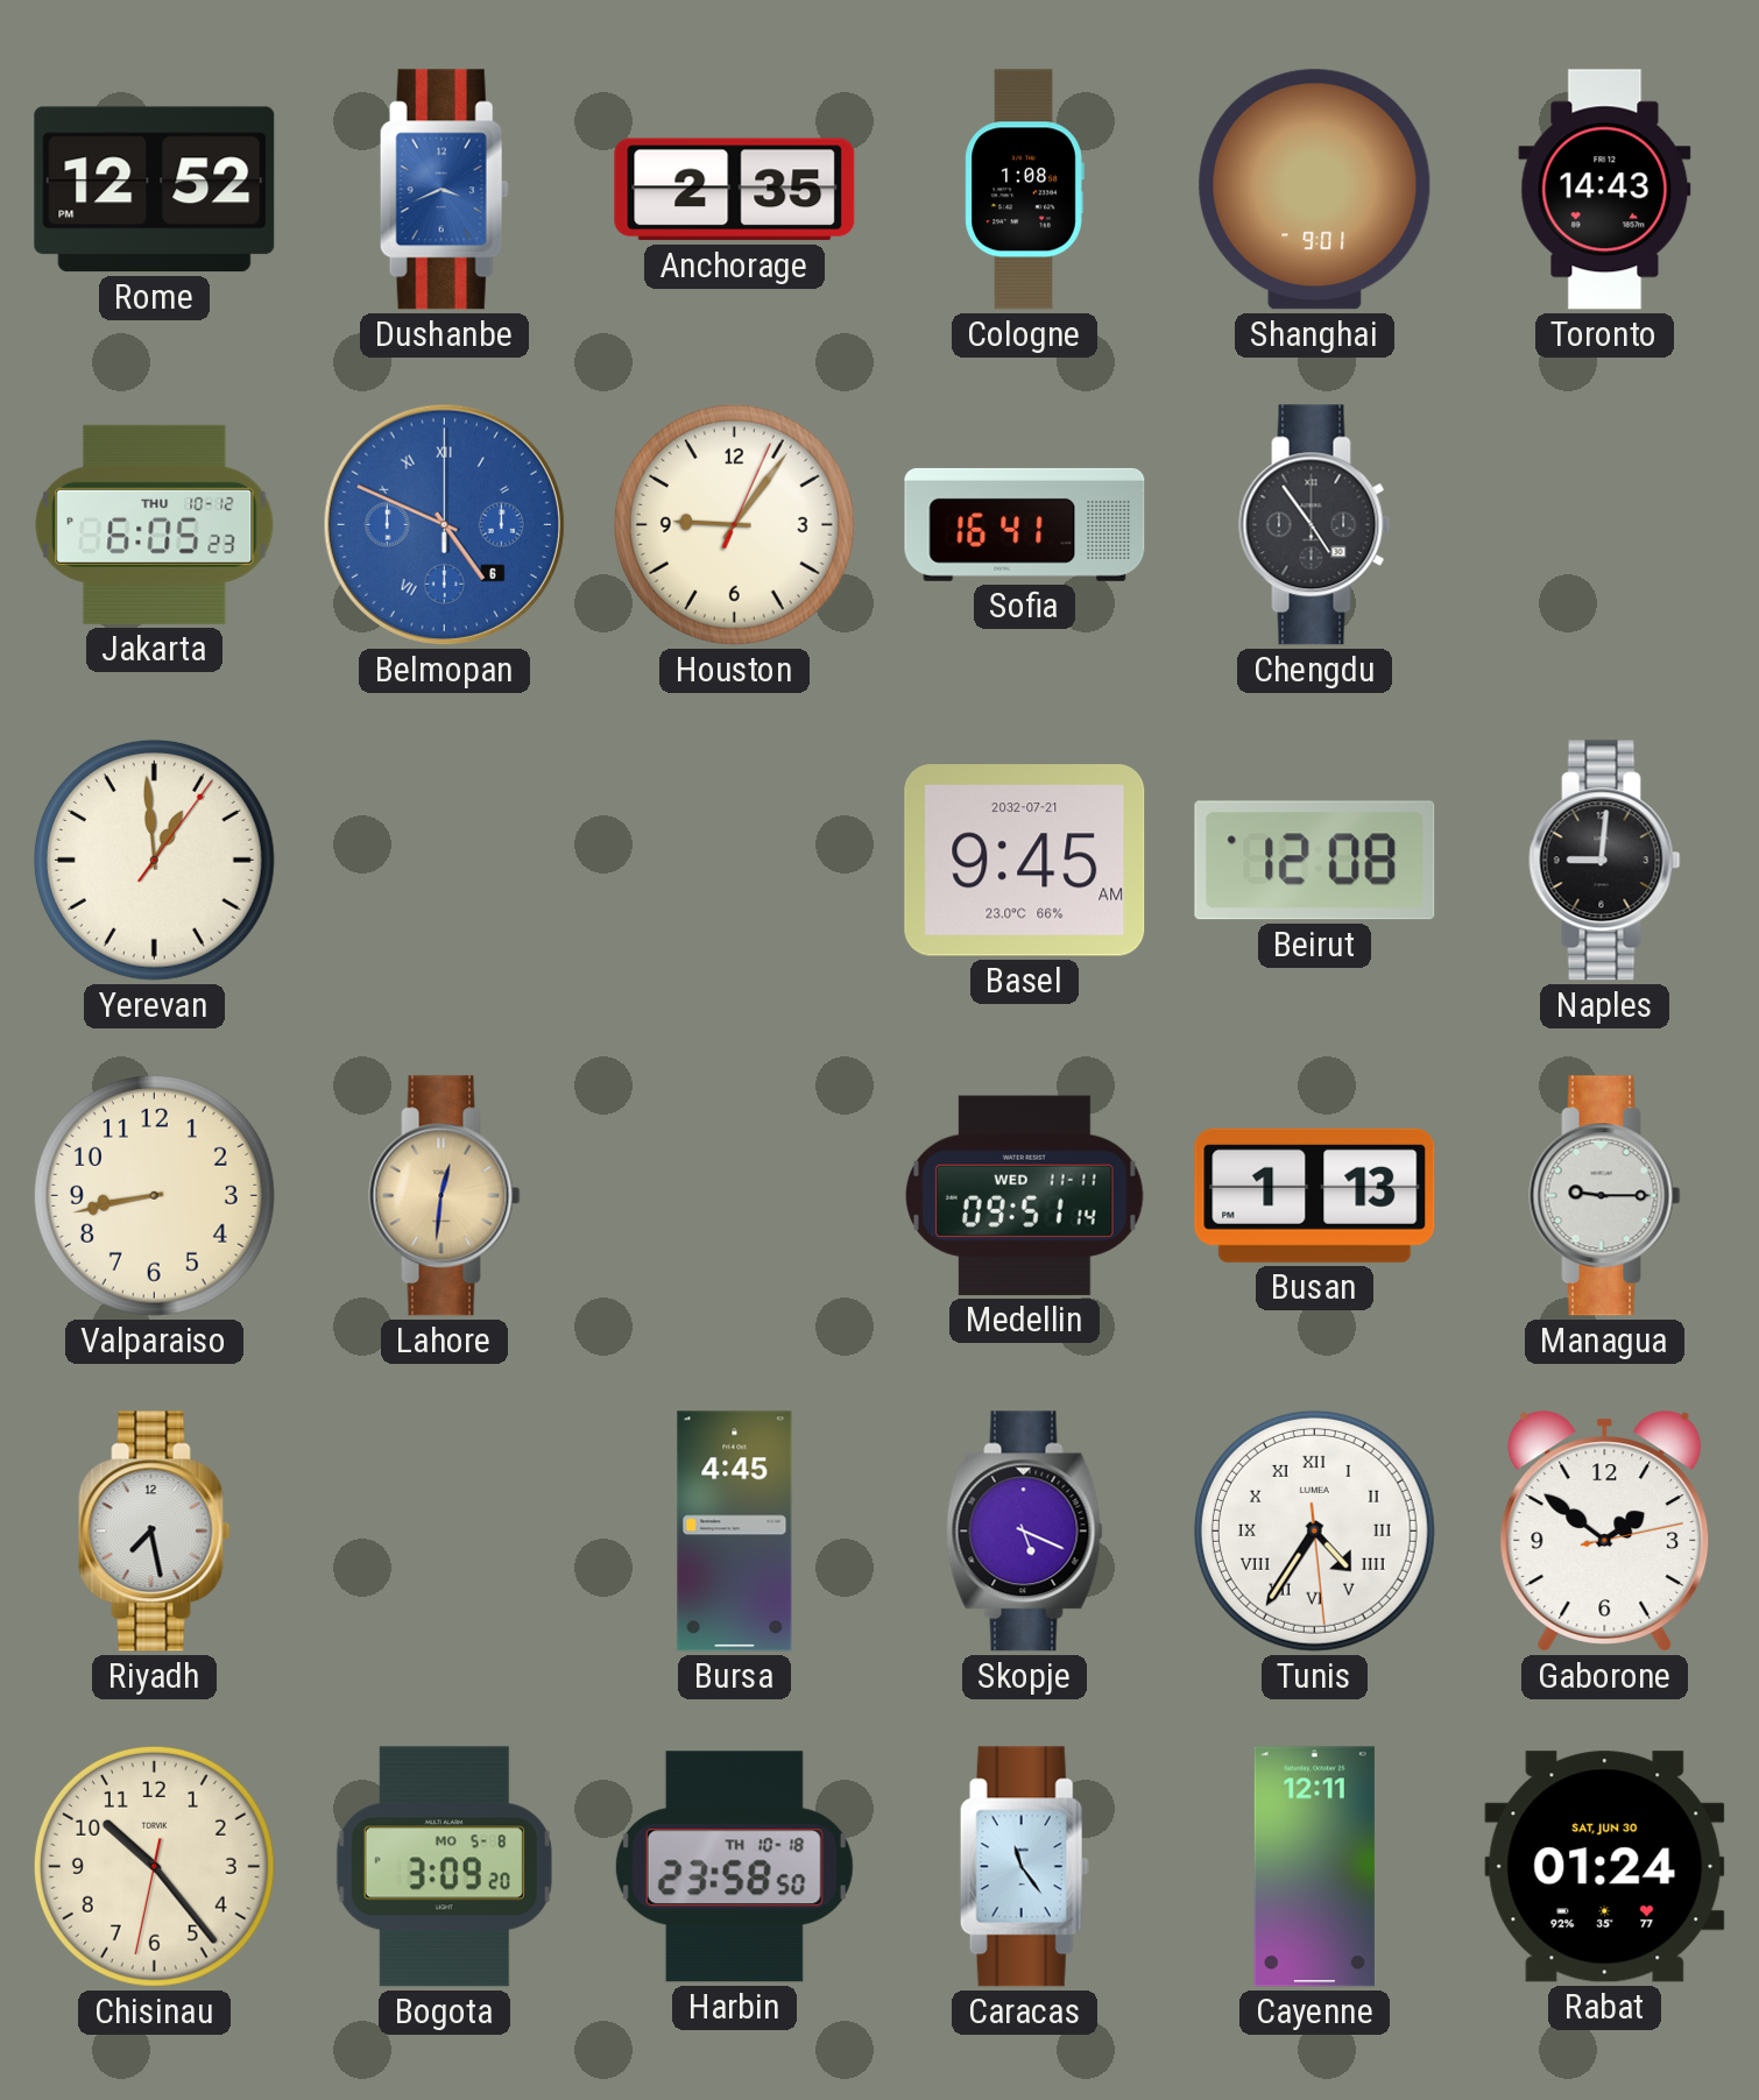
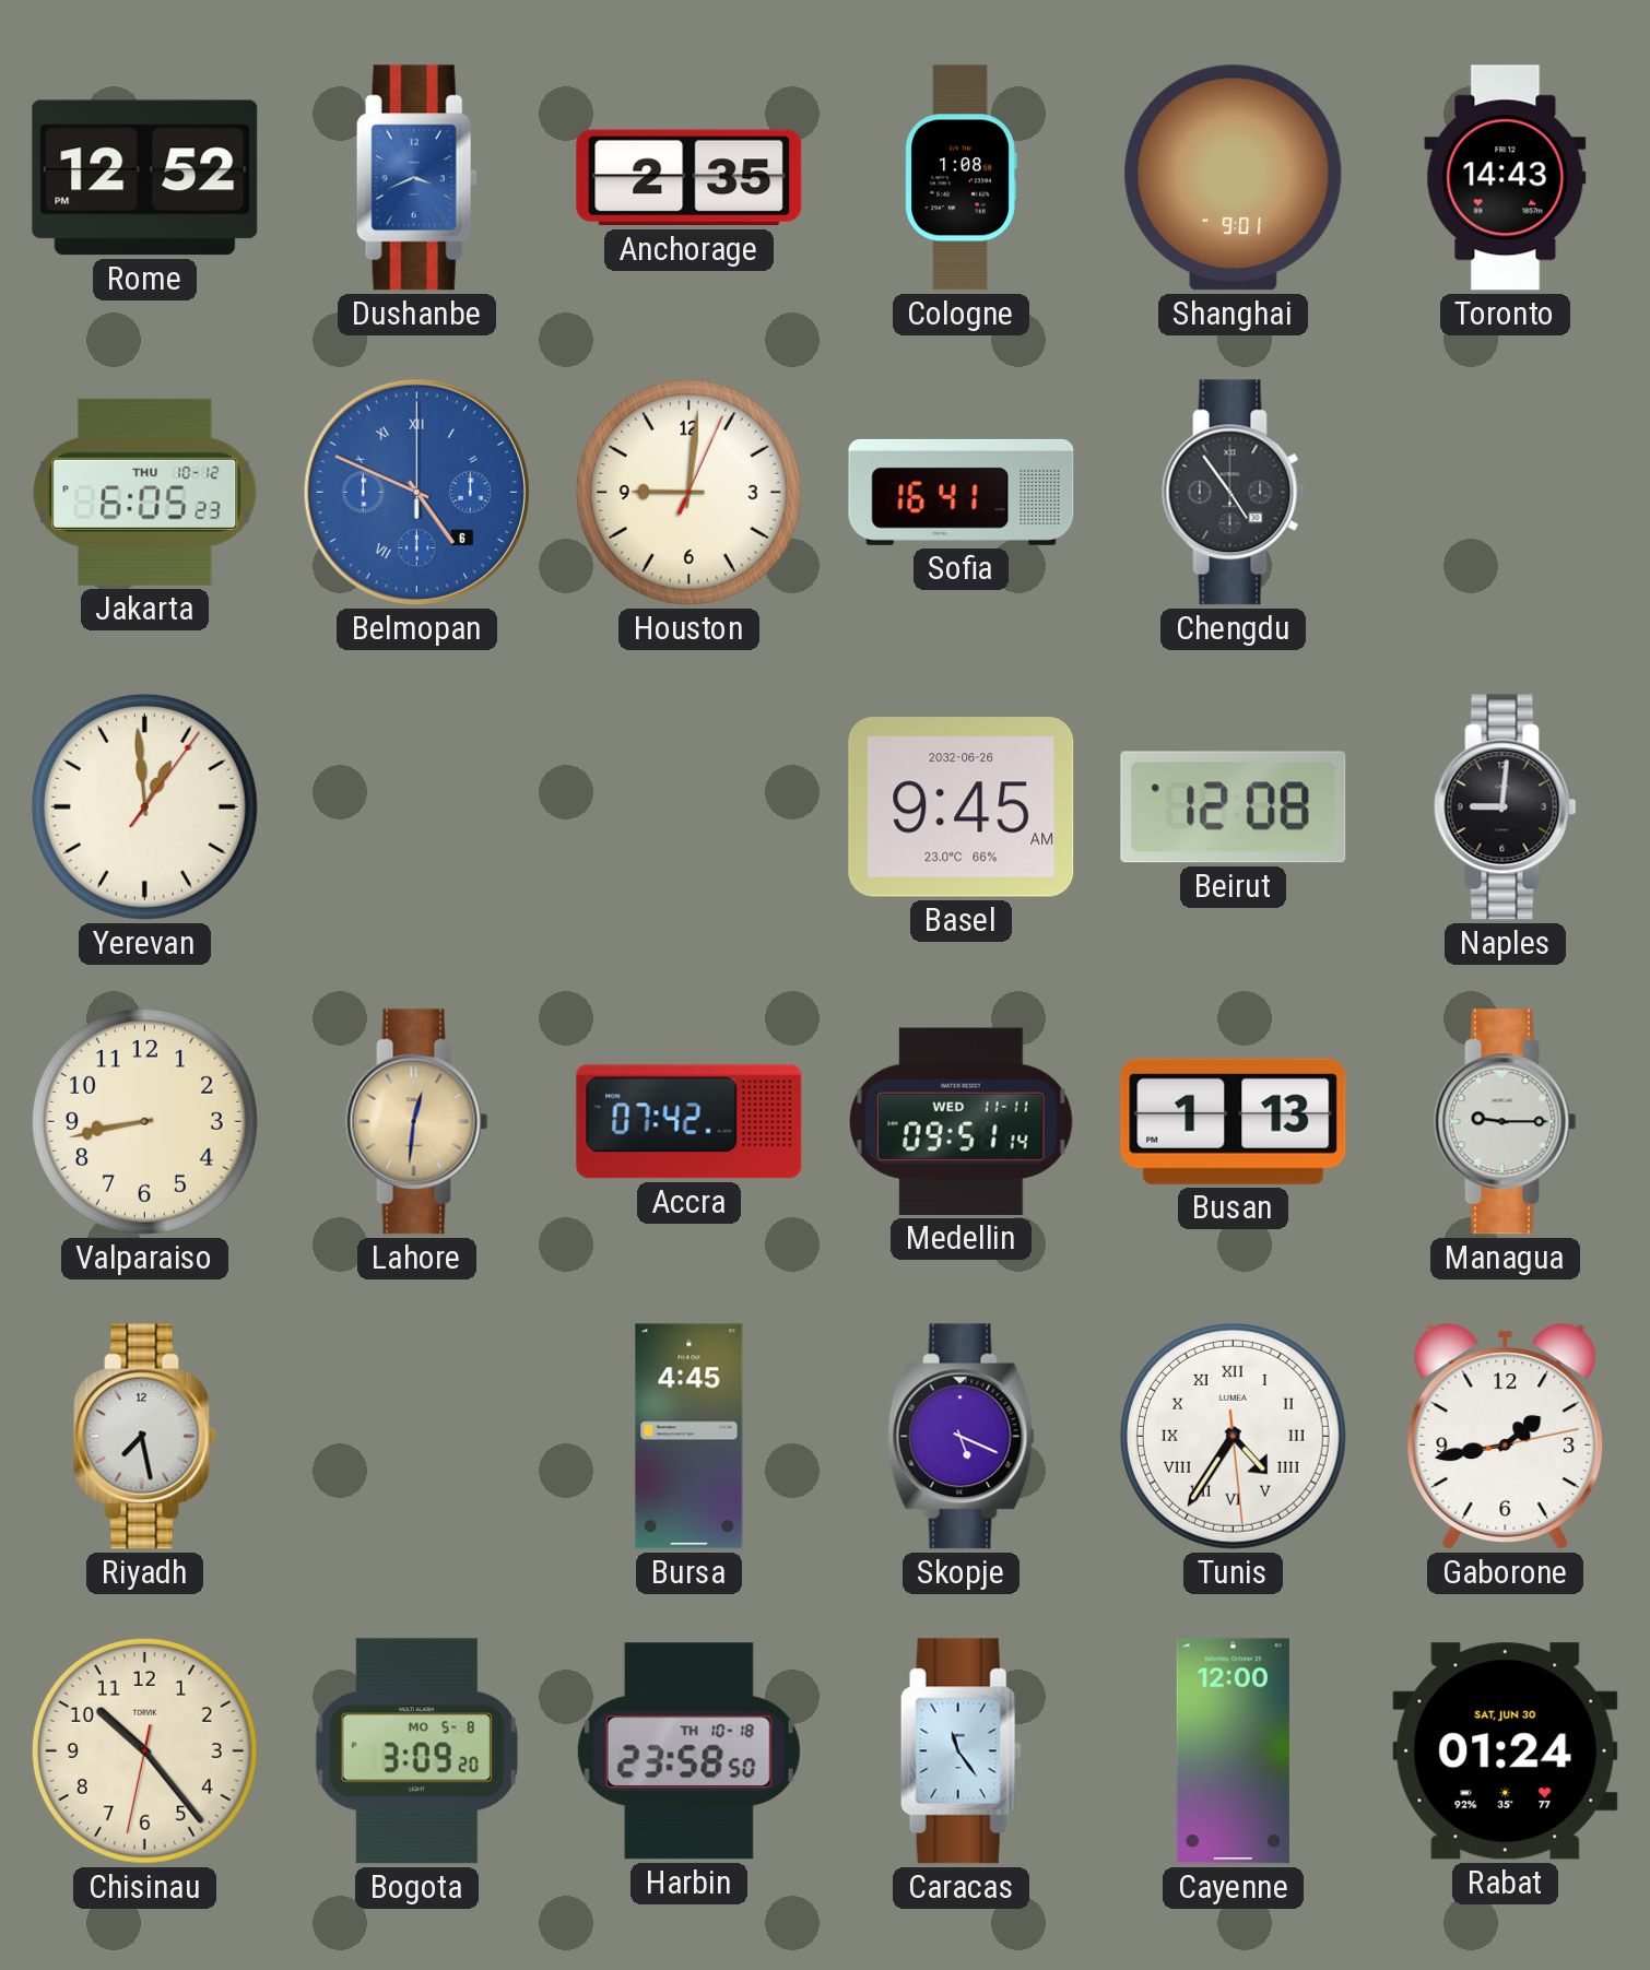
Houston: 9:06 -> 9:01
Basel date: 2032-07-21 -> 2032-06-26
Accra: none -> 07:42
Gaborone: 1:51 -> 1:43
Cayenne: 12:11 -> 12:00
